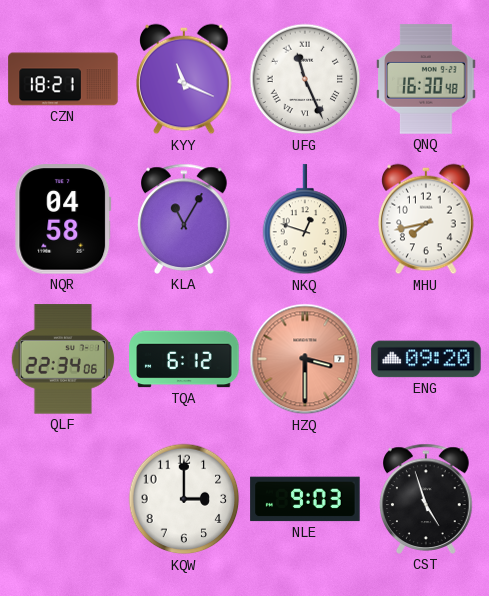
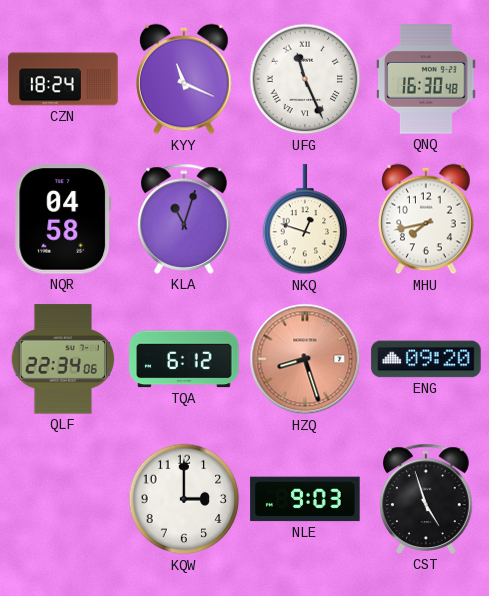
CZN: 18:21 -> 18:24
KLA: 11:05 -> 11:03
HZQ: 3:30 -> 8:27
